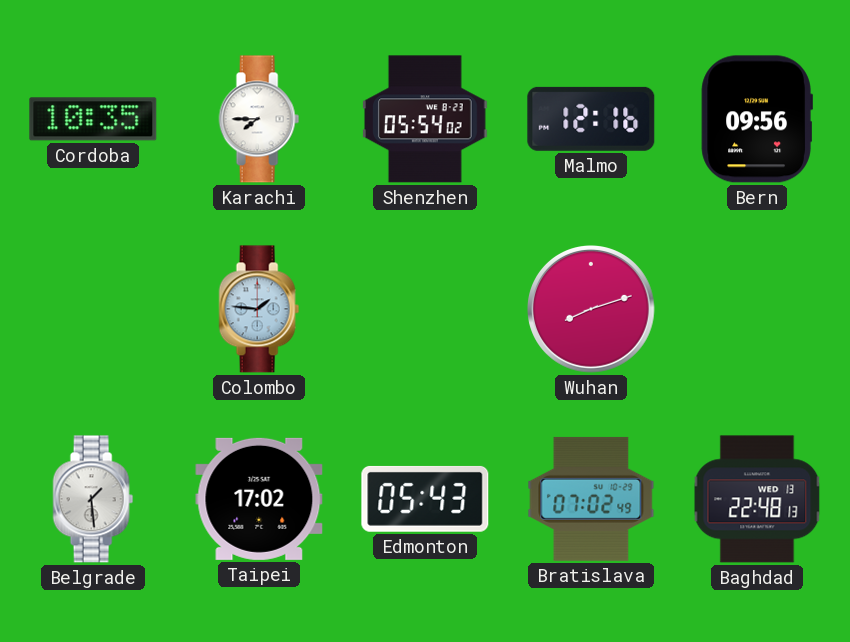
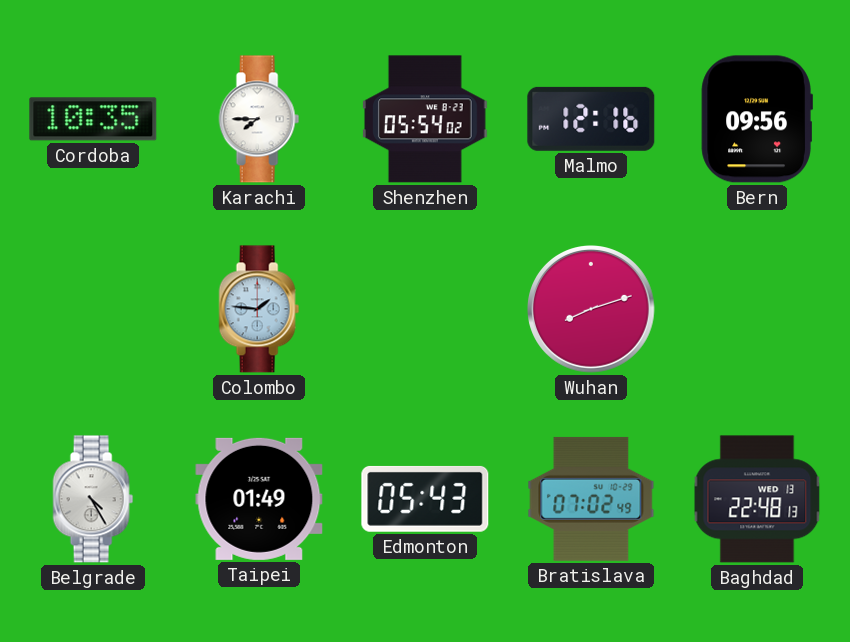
Belgrade: 1:29 -> 4:25
Taipei: 17:02 -> 01:49
